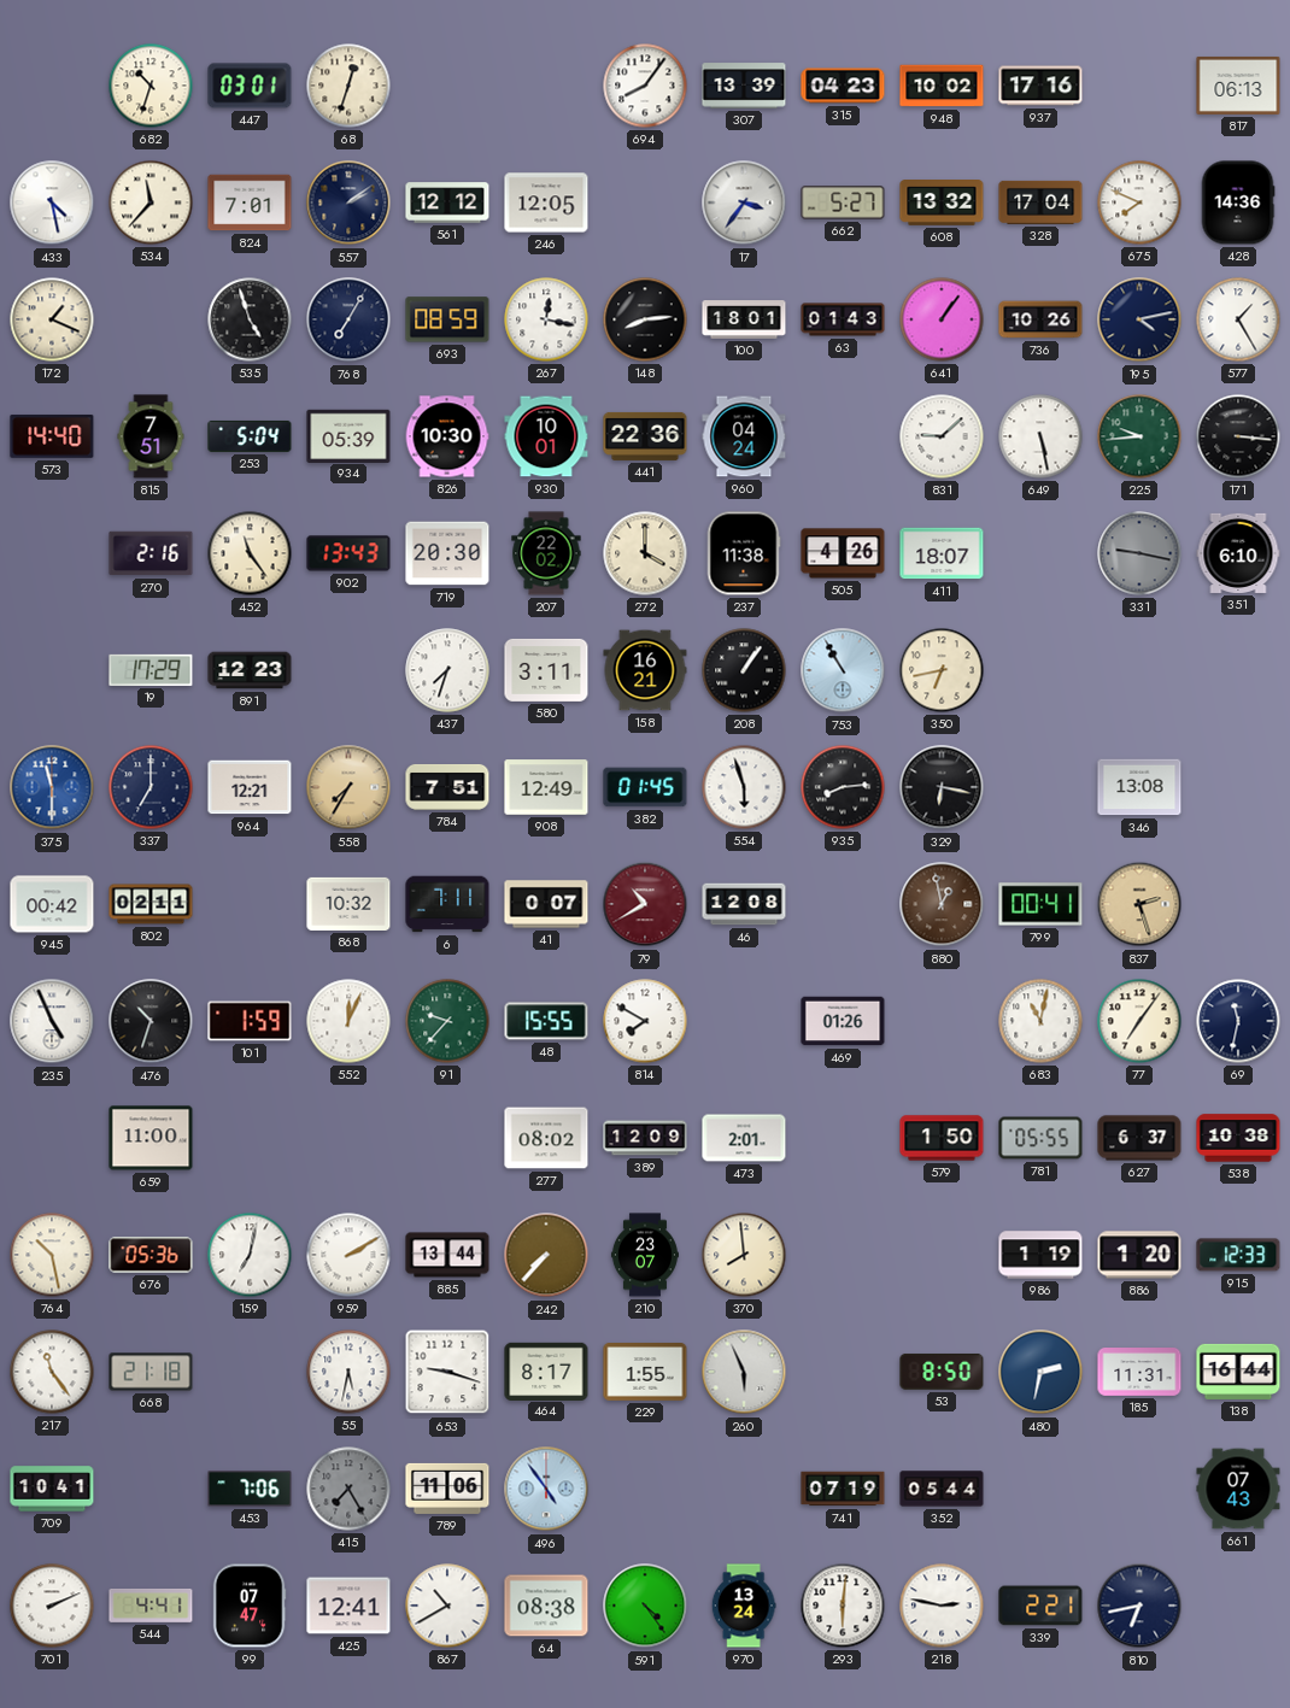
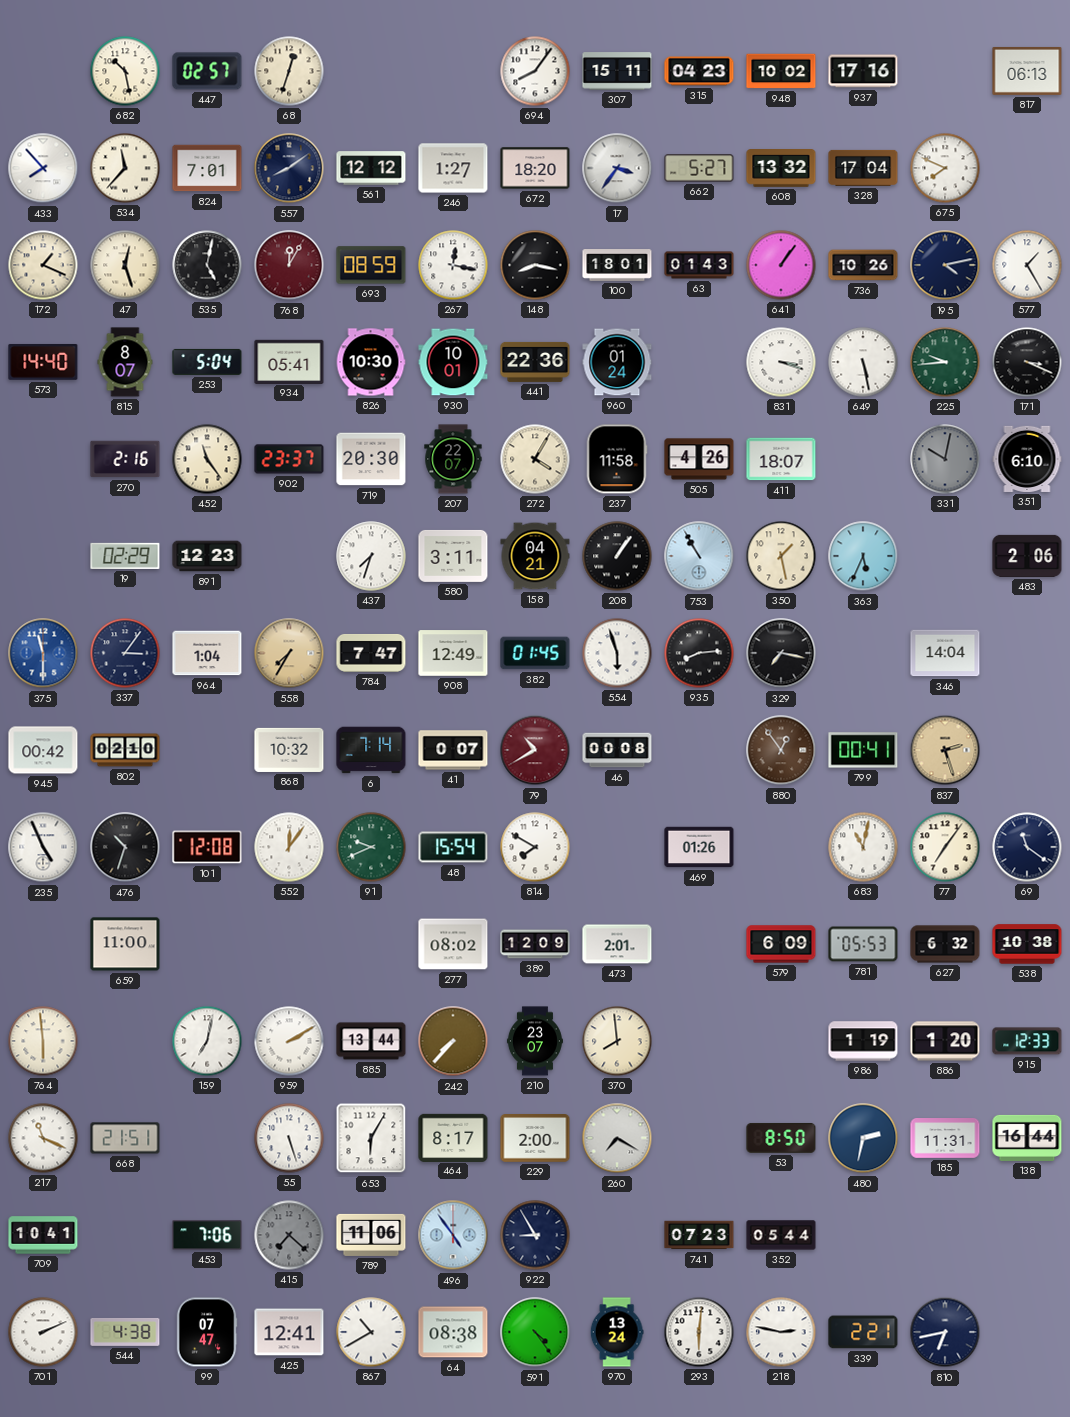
682: 10:33 -> 10:28
447: 03:01 -> 02:57
307: 13:39 -> 15:11
433: 4:28 -> 7:53
557: 2:09 -> 8:09
246: 12:05 -> 1:27
672: none -> 18:20
428: 14:36 -> none
47: none -> 12:27
535: 4:57 -> 5:02
768: 7:05 -> 12:05
768 dial: navy -> burgundy
148: 8:14 -> 8:17
815: 7:51 -> 8:07
934: 05:39 -> 05:41
960: 04:24 -> 01:24
831: 9:08 -> 3:18
171: 3:16 -> 3:19
902: 13:43 -> 23:37
207: 22:02 -> 22:07
272: 4:00 -> 4:05
237: 11:38 -> 11:58
331: 9:17 -> 10:02
19: 17:29 -> 02:29
158: 16:21 -> 04:21
350: 6:43 -> 1:28
363: none -> 5:34
483: none -> 2:06
337: 7:00 -> 3:06
964: 12:21 -> 1:04
784: 7:51 -> 7:47
329: 6:17 -> 7:17
346: 13:08 -> 14:04
802: 02:11 -> 02:10
6: 7:11 -> 7:14
46: 12:08 -> 00:08
880: 12:58 -> 12:54
101: 1:59 -> 12:08
552: 12:04 -> 12:06
91: 9:37 -> 9:41
48: 15:55 -> 15:54
69: 11:32 -> 11:21
579: 1:50 -> 6:09
781: 05:55 -> 05:53
627: 6:37 -> 6:32
764: 10:28 -> 5:59
676: 05:36 -> none
217: 11:24 -> 11:19
668: 21:18 -> 21:51
55: 5:32 -> 5:27
653: 9:18 -> 6:05
229: 1:55 -> 2:00
260: 5:56 -> 7:20
415: 7:25 -> 7:22
922: none -> 8:55
741: 07:19 -> 07:23
661: 07:43 -> none
544: 4:41 -> 4:38
